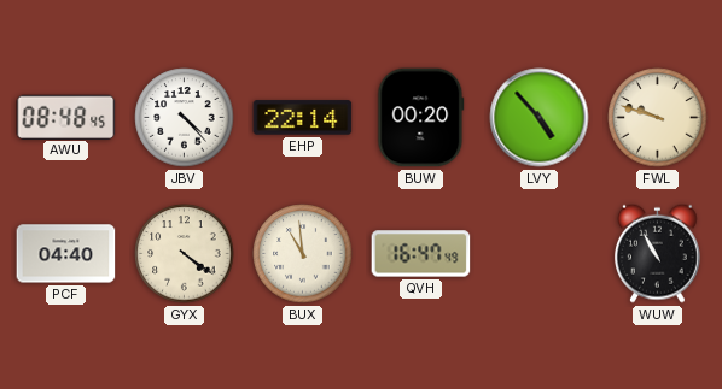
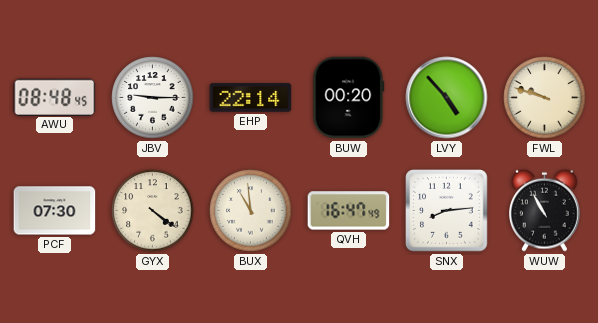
JBV: 4:23 -> 9:15
PCF: 04:40 -> 07:30
SNX: none -> 8:14
